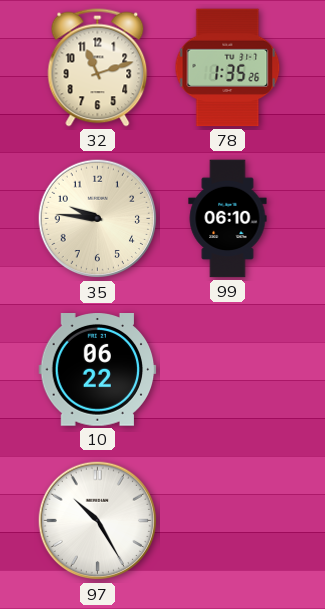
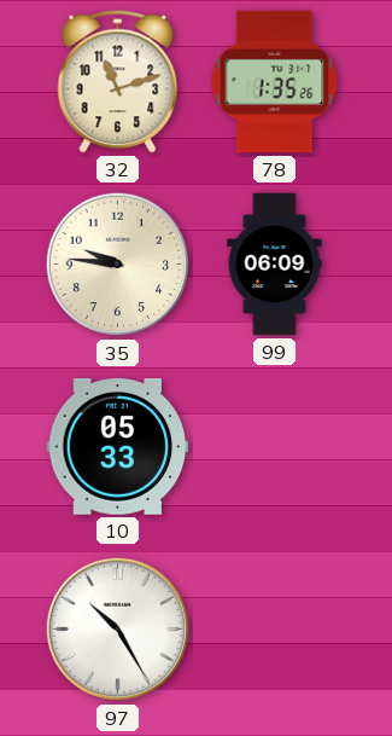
99: 06:10 -> 06:09
10: 06:22 -> 05:33
